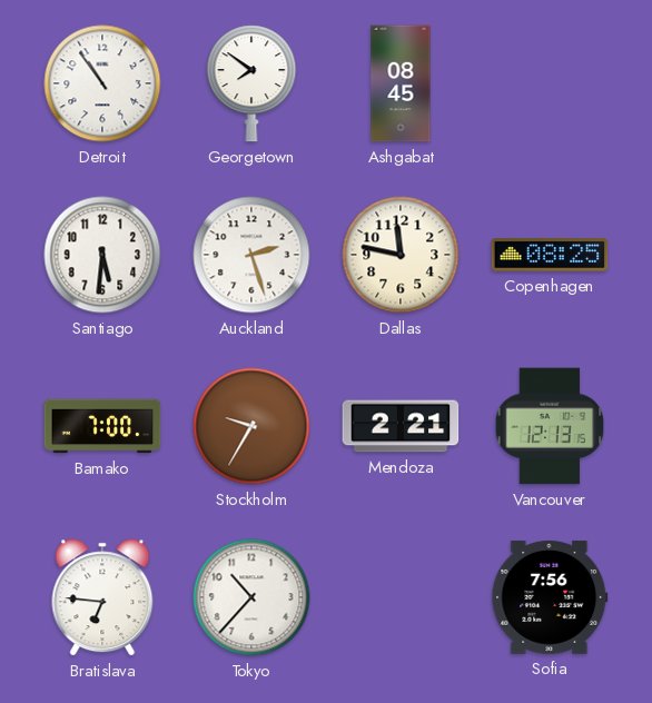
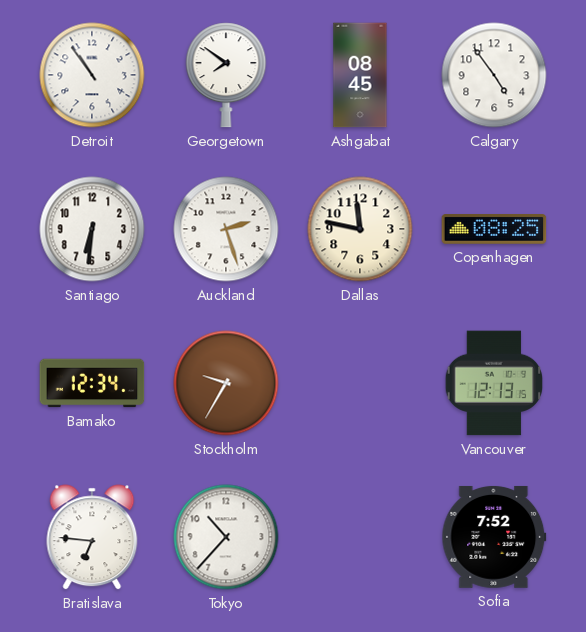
Calgary: none -> 4:54
Santiago: 5:31 -> 6:31
Bamako: 7:00 -> 12:34
Mendoza: 2:21 -> none
Sofia: 7:56 -> 7:52
